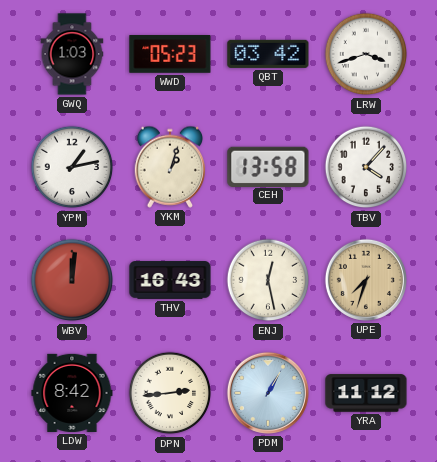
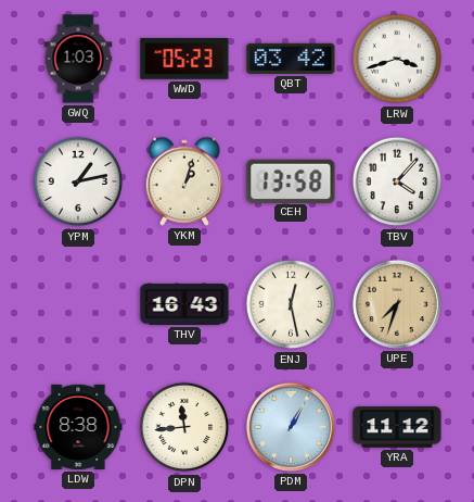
WBV: 12:01 -> none
LDW: 8:42 -> 8:38
DPN: 2:44 -> 11:44
